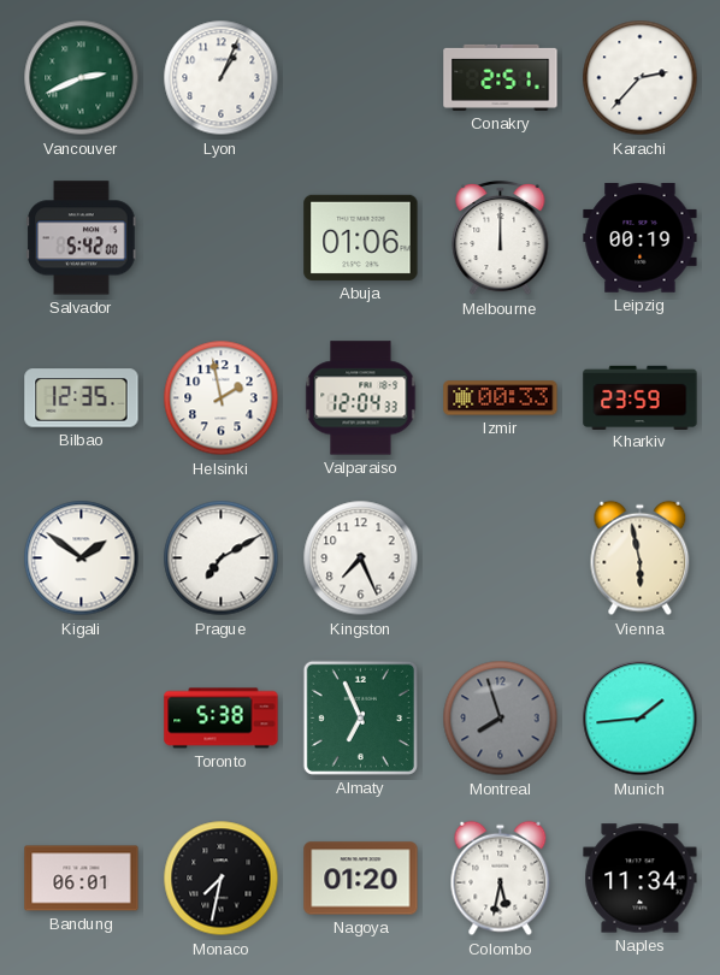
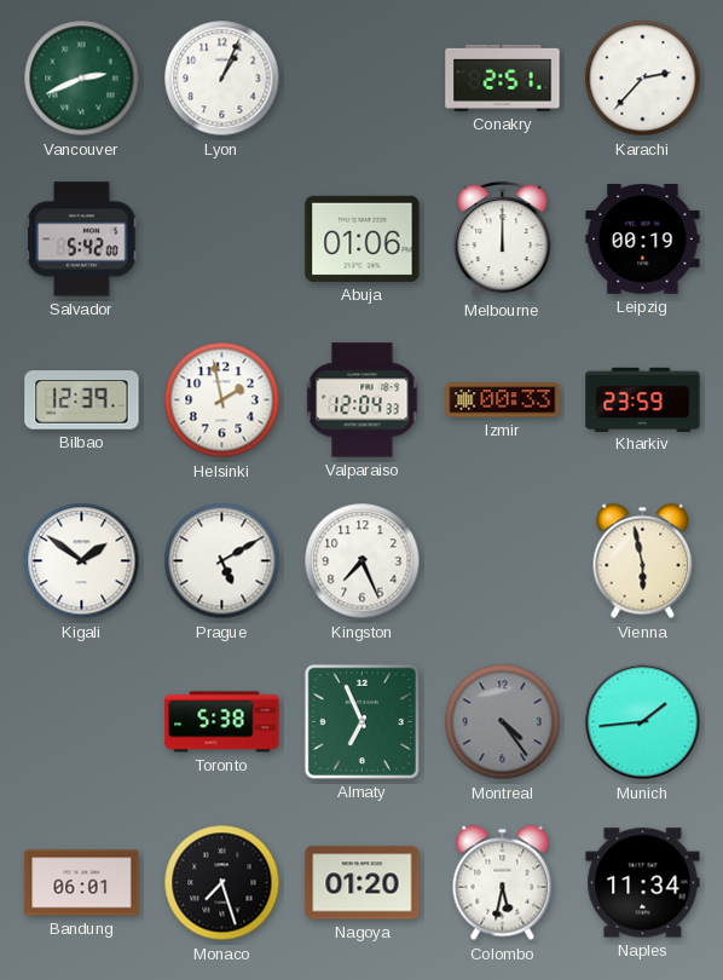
Bilbao: 12:35 -> 12:39
Prague: 7:10 -> 5:10
Montreal: 7:57 -> 4:24
Monaco: 7:32 -> 7:27
